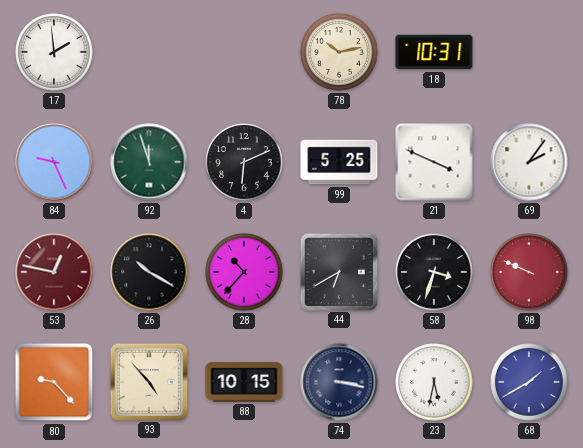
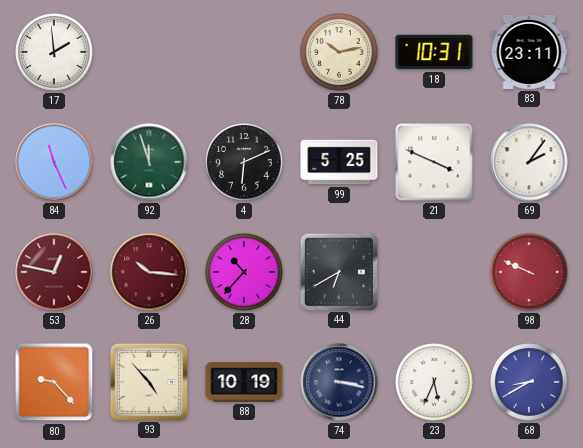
83: none -> 23:11
84: 9:26 -> 11:26
26: 10:20 -> 10:16
26 dial: black -> burgundy
58: 3:33 -> none
88: 10:15 -> 10:19
23: 5:32 -> 5:34
68: 1:40 -> 8:40
